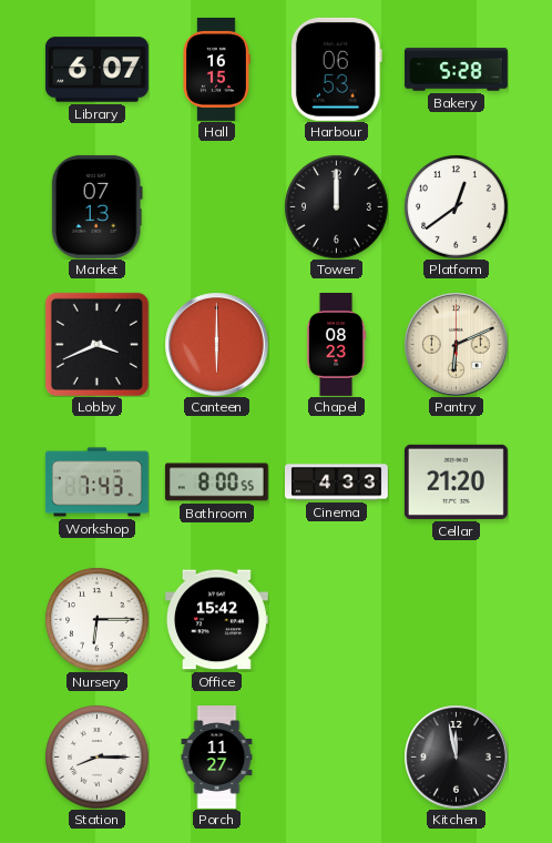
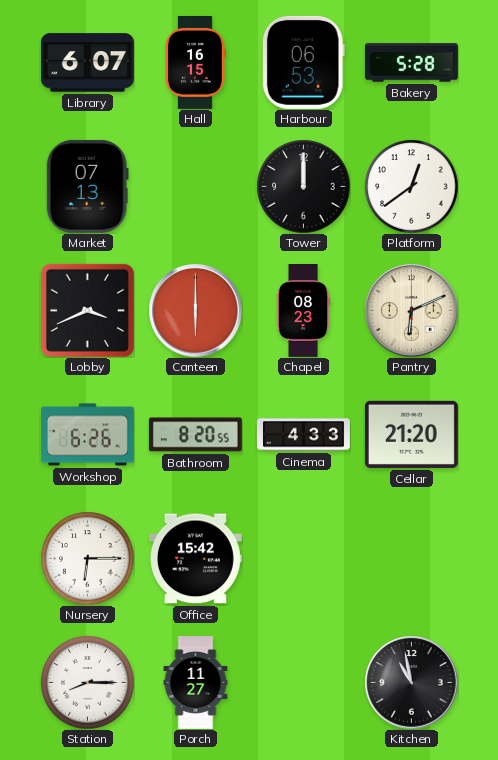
Workshop: 7:43 -> 6:26
Bathroom: 8:00 -> 8:20
Kitchen: 11:58 -> 10:58
